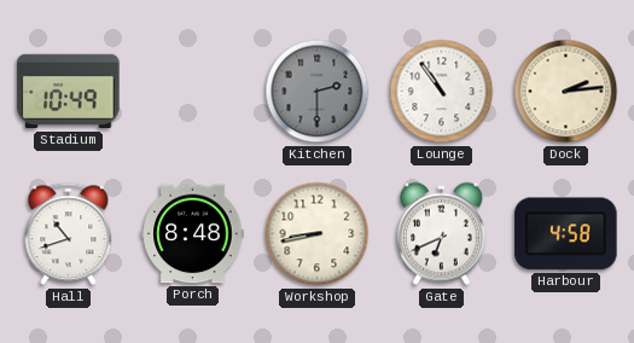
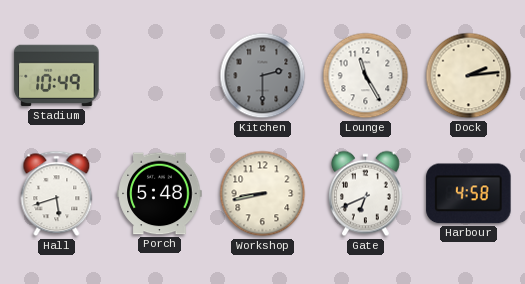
Lounge: 10:54 -> 11:25
Hall: 10:42 -> 5:42
Porch: 8:48 -> 5:48
